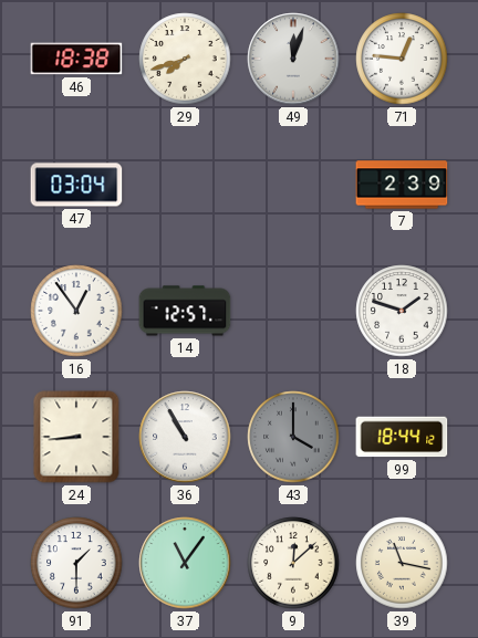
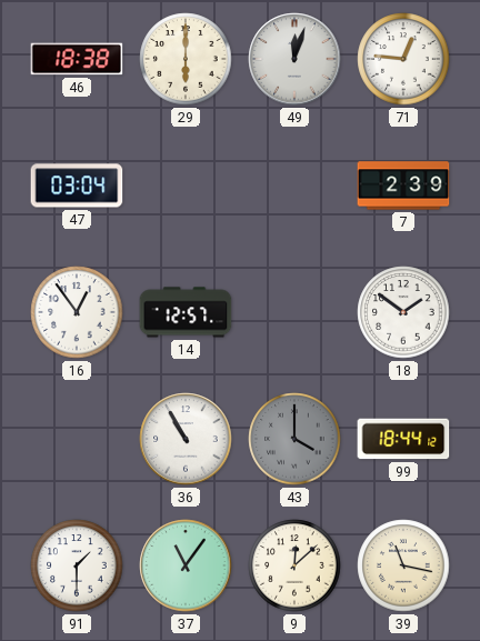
29: 7:42 -> 6:00
18: 1:48 -> 1:51
24: 8:44 -> none
